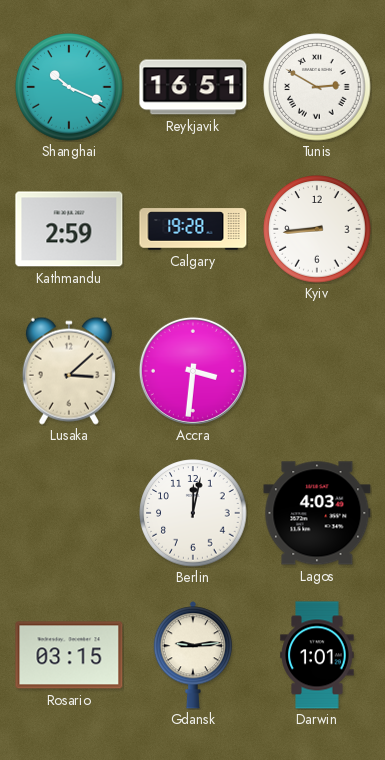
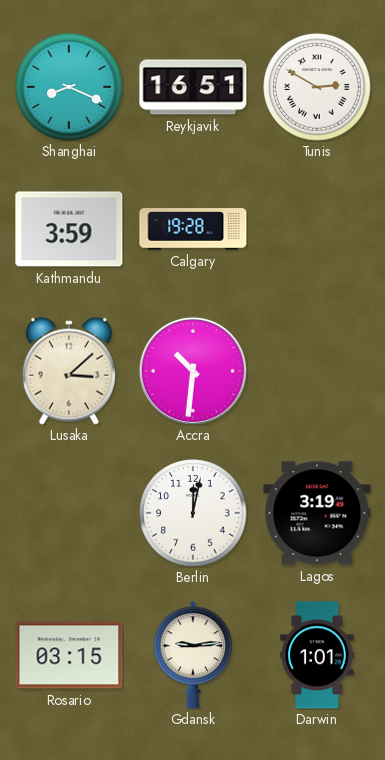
Shanghai: 10:19 -> 8:19
Kathmandu: 2:59 -> 3:59
Kyiv: 8:44 -> none
Accra: 3:31 -> 10:31
Lagos: 4:03 -> 3:19
